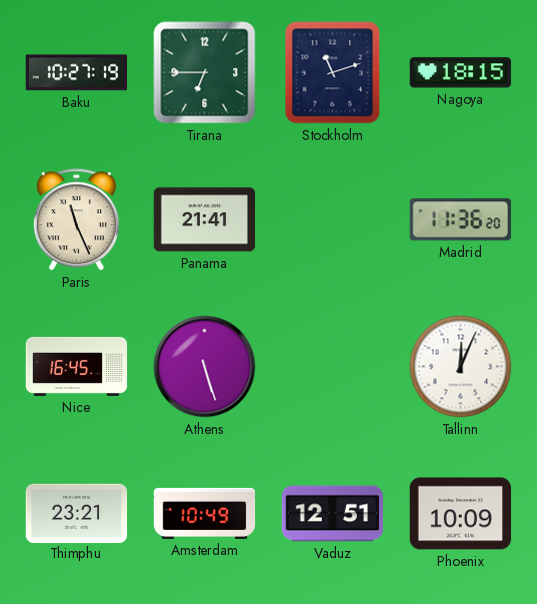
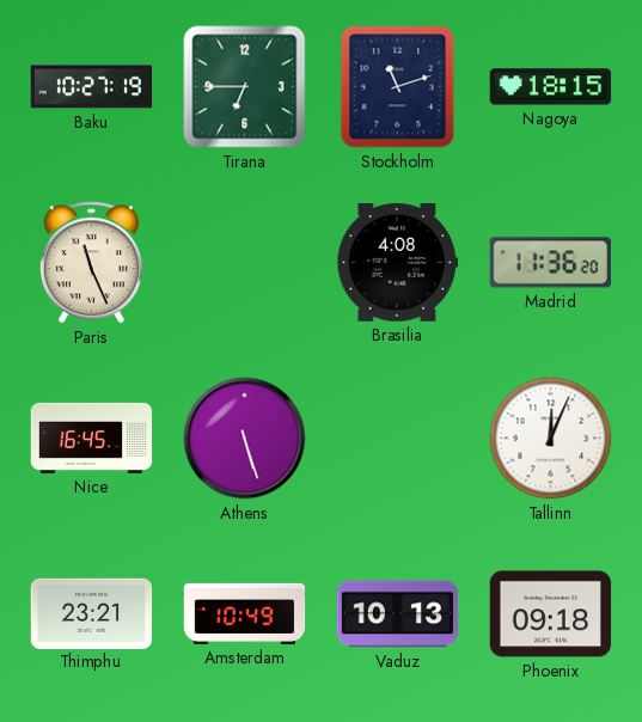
Panama: 21:41 -> none
Brasilia: none -> 4:08
Vaduz: 12:51 -> 10:13
Phoenix: 10:09 -> 09:18
